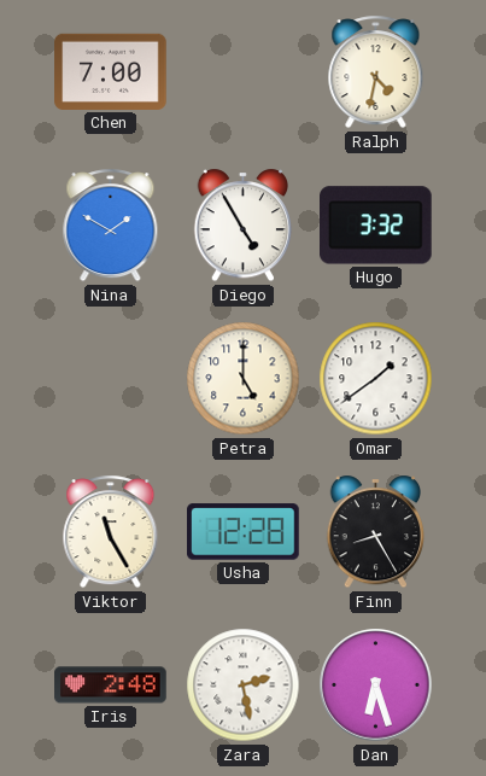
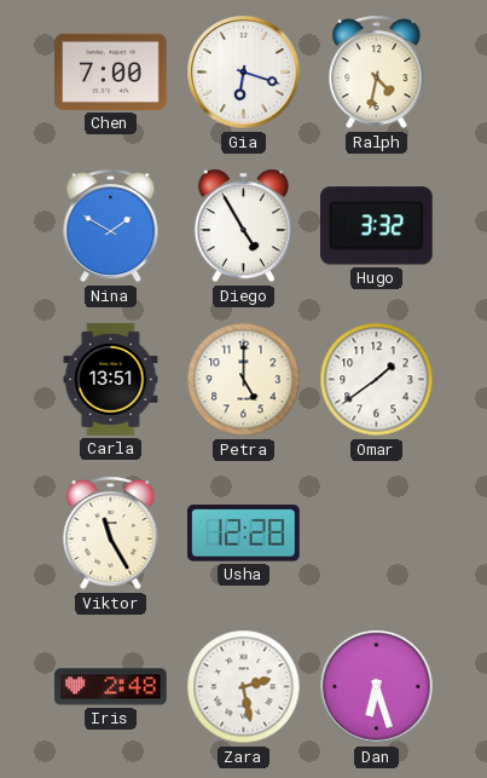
Gia: none -> 6:18
Carla: none -> 13:51
Finn: 8:25 -> none
